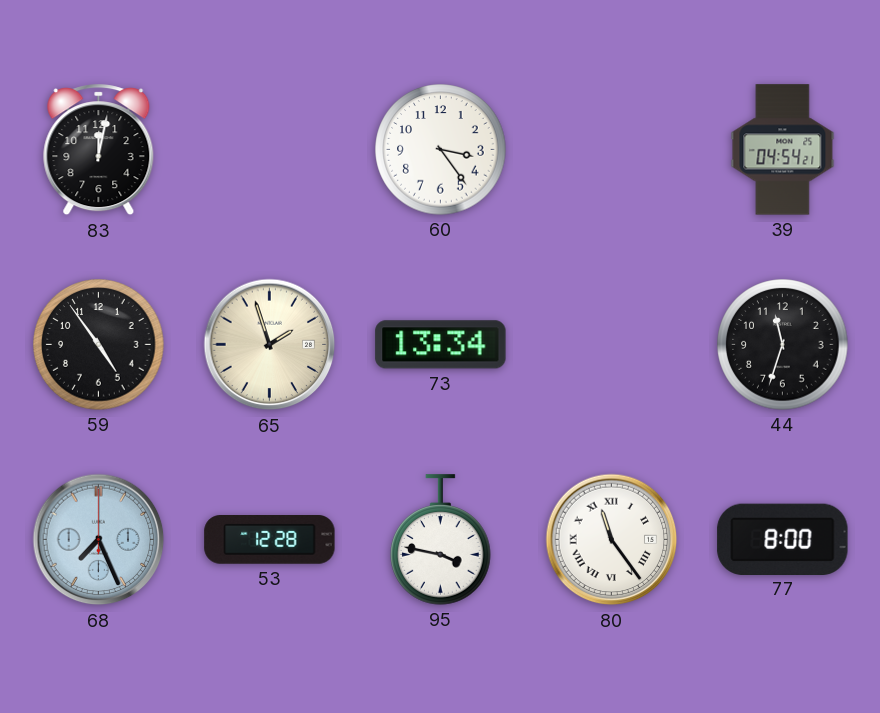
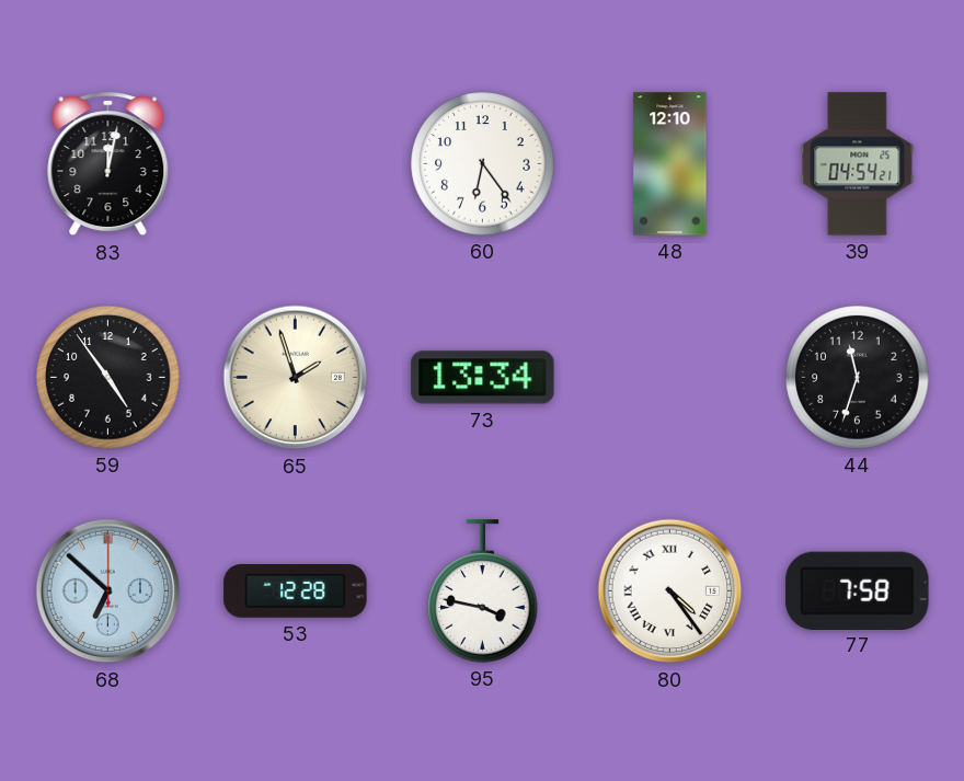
60: 3:24 -> 6:24
48: none -> 12:10
68: 7:26 -> 6:52
80: 11:24 -> 4:24
77: 8:00 -> 7:58
